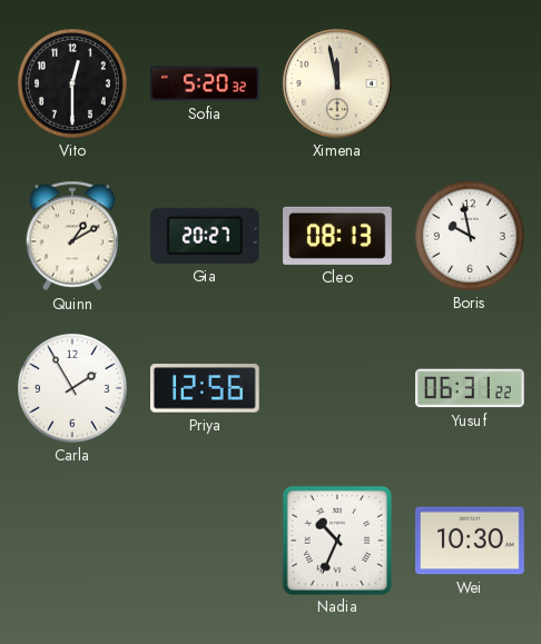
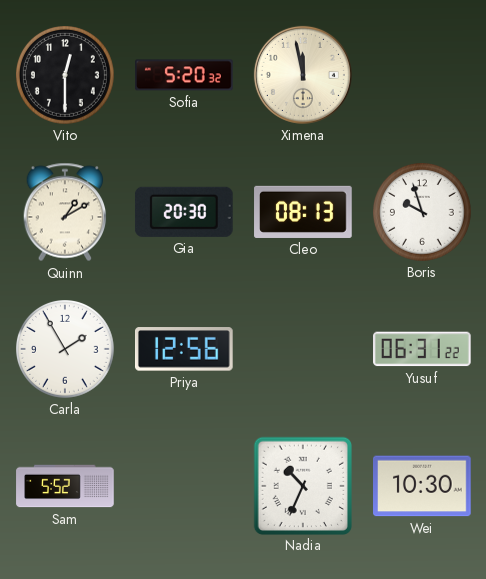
Gia: 20:27 -> 20:30
Boris: 9:58 -> 9:57
Sam: none -> 5:52
